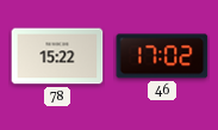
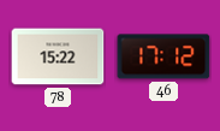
46: 17:02 -> 17:12
